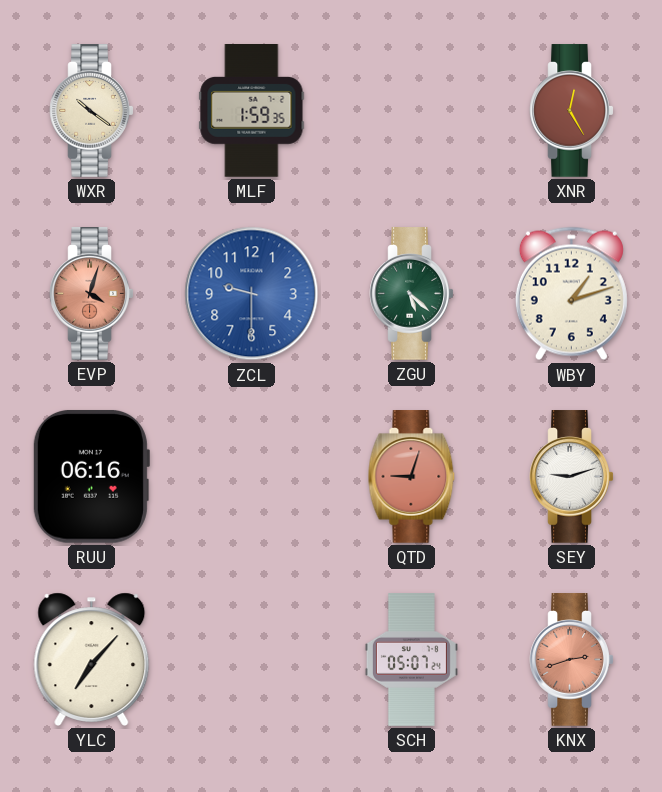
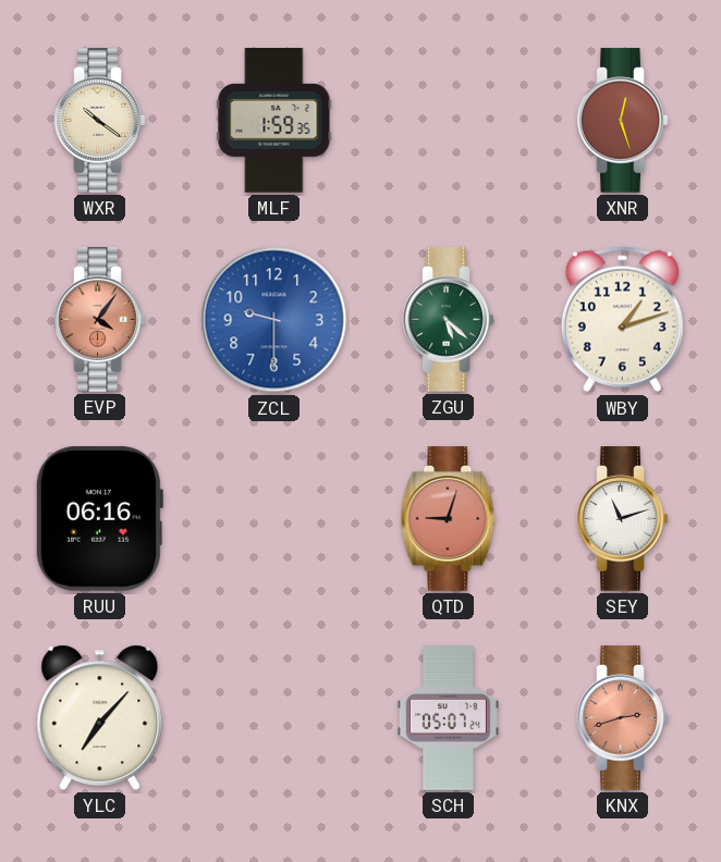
XNR: 12:25 -> 12:27
EVP: 4:03 -> 4:06
SEY: 9:12 -> 11:12
